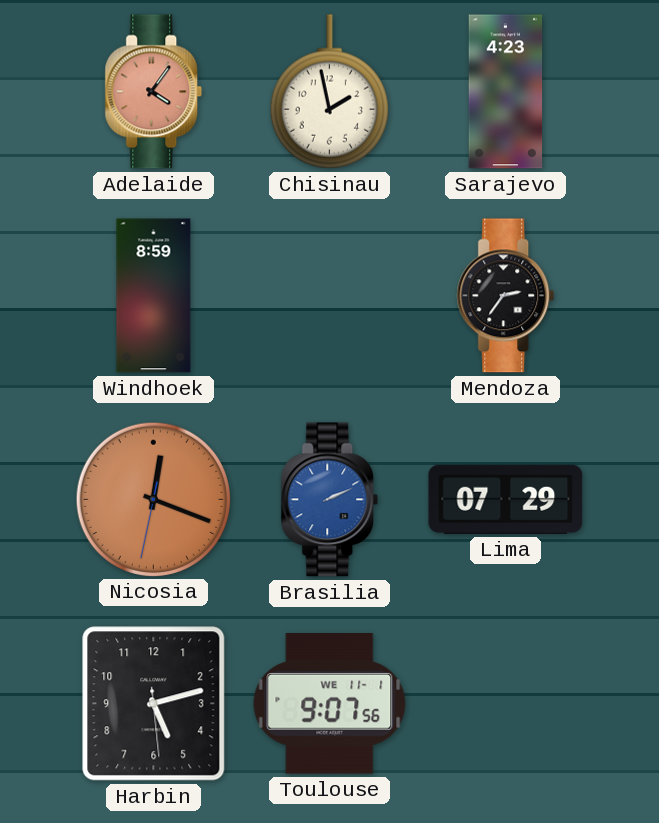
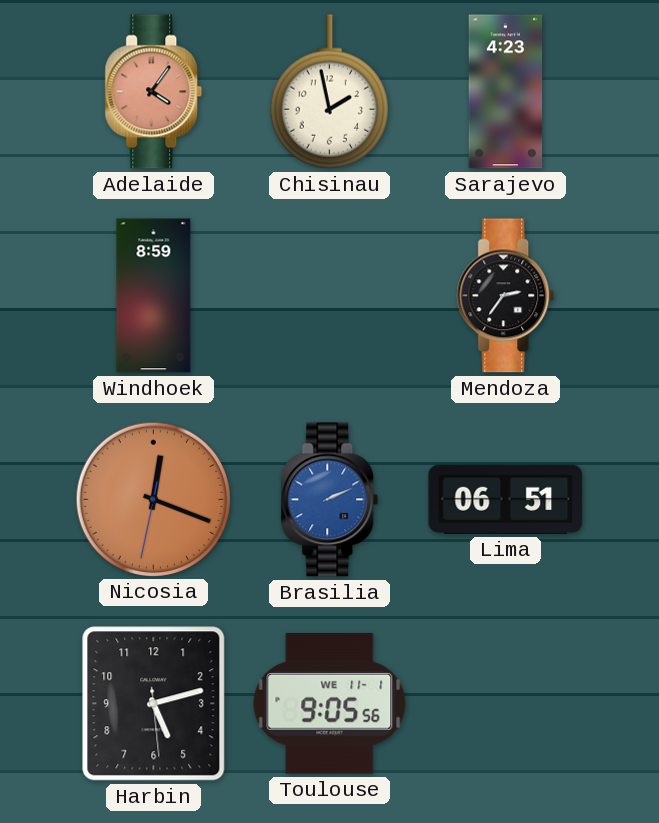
Lima: 07:29 -> 06:51
Toulouse: 9:07 -> 9:05
